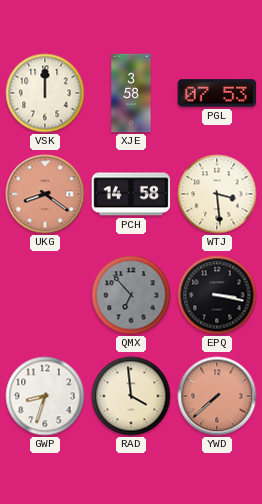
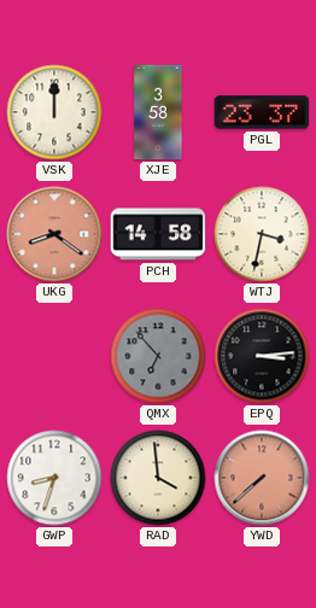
PGL: 07:53 -> 23:37
WTJ: 3:29 -> 3:32
EPQ: 3:17 -> 3:14
